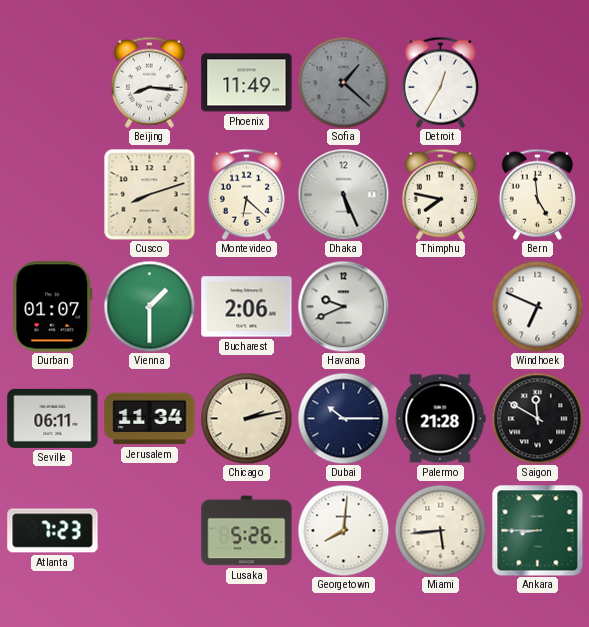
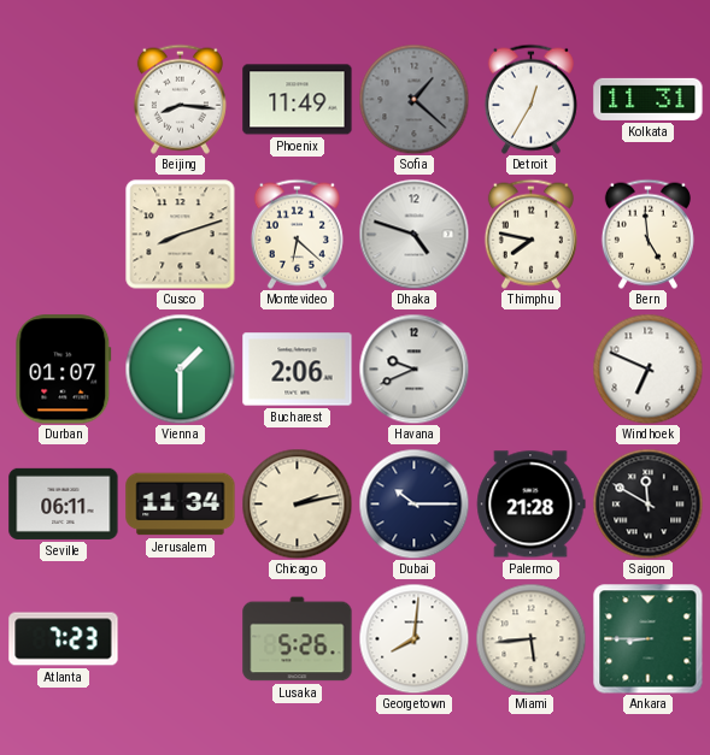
Kolkata: none -> 11:31
Dhaka: 5:26 -> 4:48
